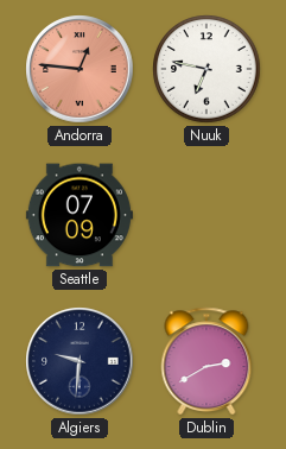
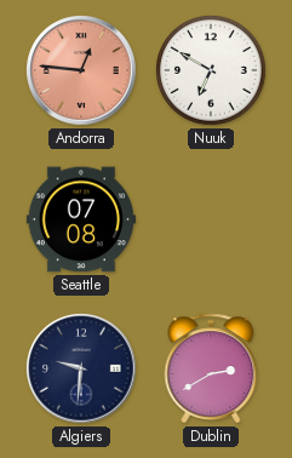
Nuuk: 6:47 -> 6:50
Seattle: 07:09 -> 07:08
